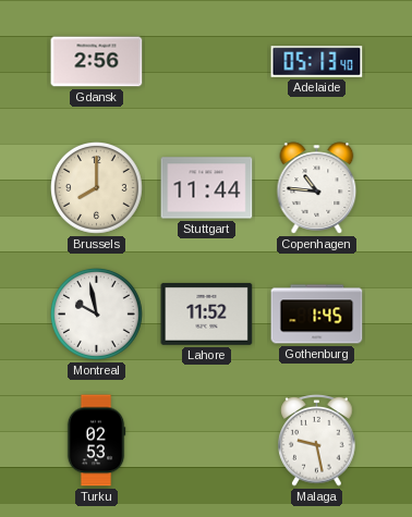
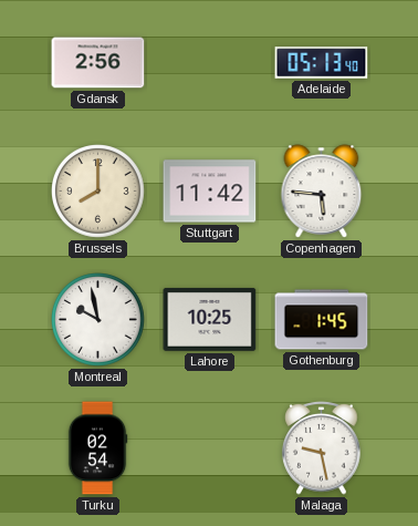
Stuttgart: 11:44 -> 11:42
Copenhagen: 10:46 -> 5:46
Lahore: 11:52 -> 10:25
Turku: 02:53 -> 02:54
